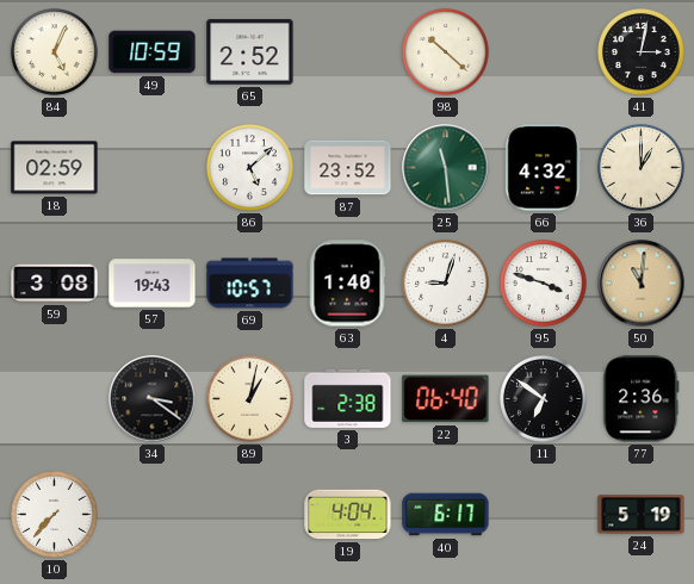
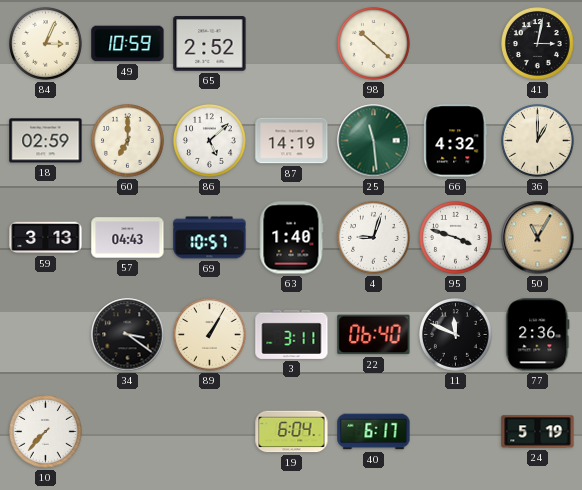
84: 5:04 -> 3:04
60: none -> 7:00
87: 23:52 -> 14:19
59: 3:08 -> 3:13
57: 19:43 -> 04:43
50: 11:01 -> 11:05
89: 1:02 -> 1:05
3: 2:38 -> 3:11
11: 6:51 -> 11:49
19: 4:04 -> 6:04
